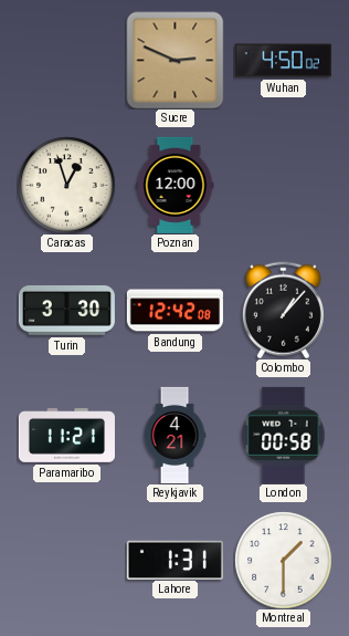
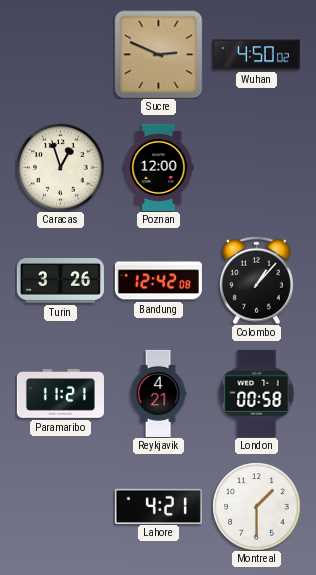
Turin: 3:30 -> 3:26
Lahore: 1:31 -> 4:21
